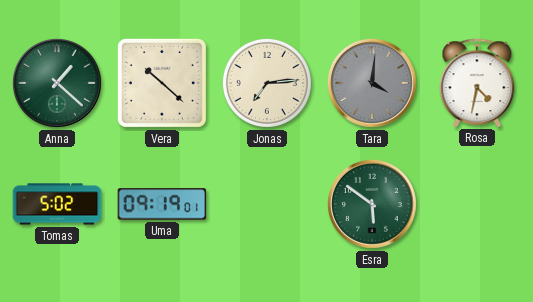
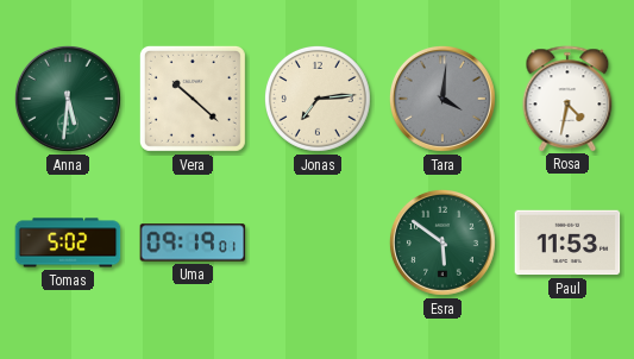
Anna: 1:22 -> 5:31
Paul: none -> 11:53
